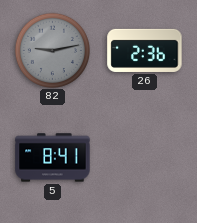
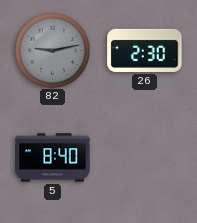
26: 2:36 -> 2:30
5: 8:41 -> 8:40
